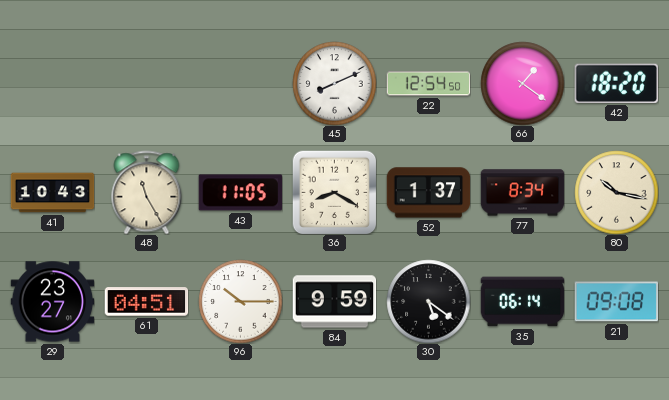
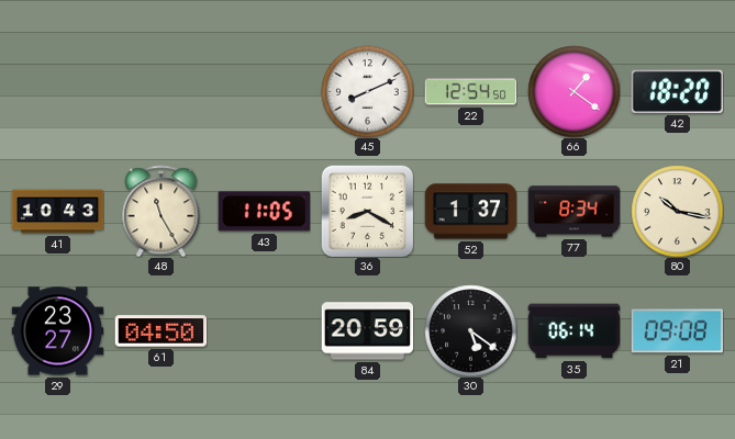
61: 04:51 -> 04:50
96: 10:15 -> none
84: 9:59 -> 20:59
